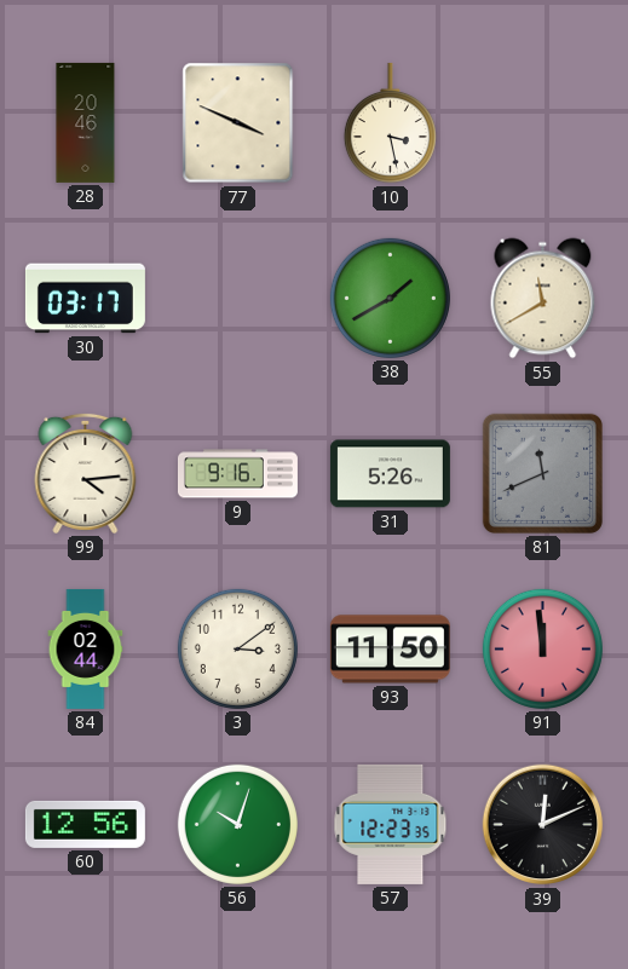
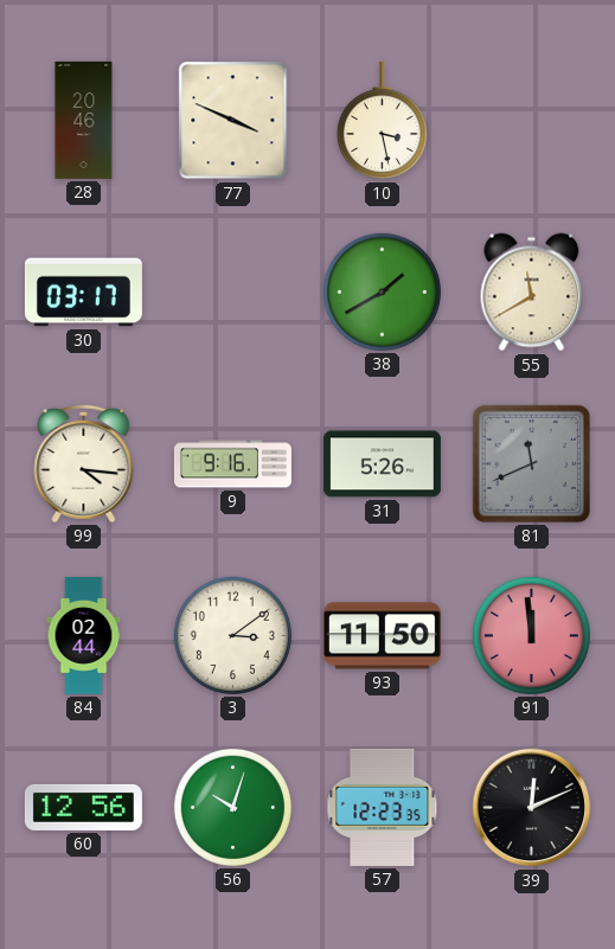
99: 4:14 -> 4:16
